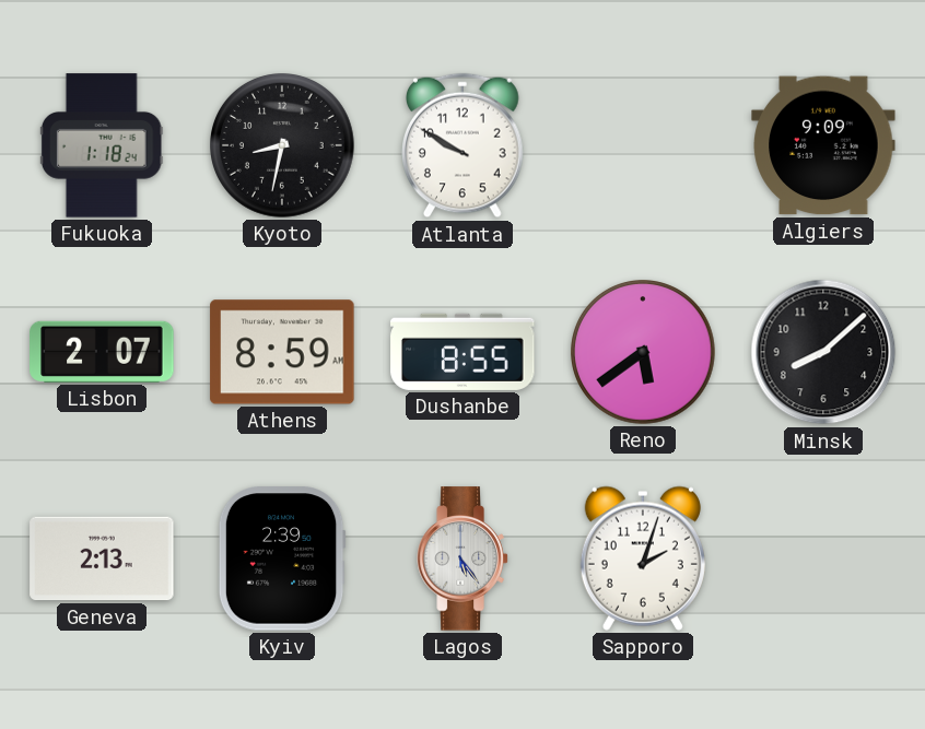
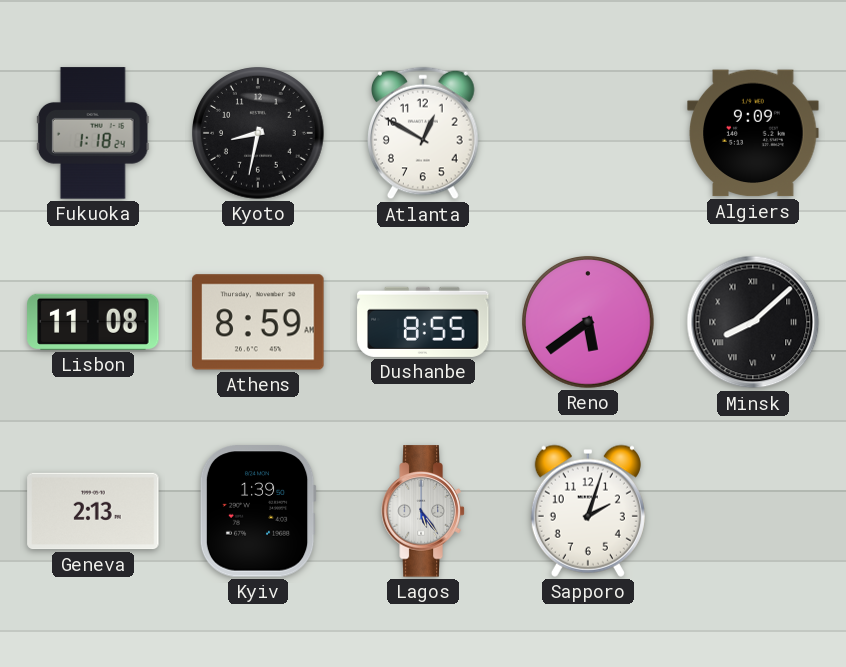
Atlanta: 9:50 -> 12:50
Lisbon: 2:07 -> 11:08
Minsk numerals: Arabic -> Roman
Kyiv: 2:39 -> 1:39
